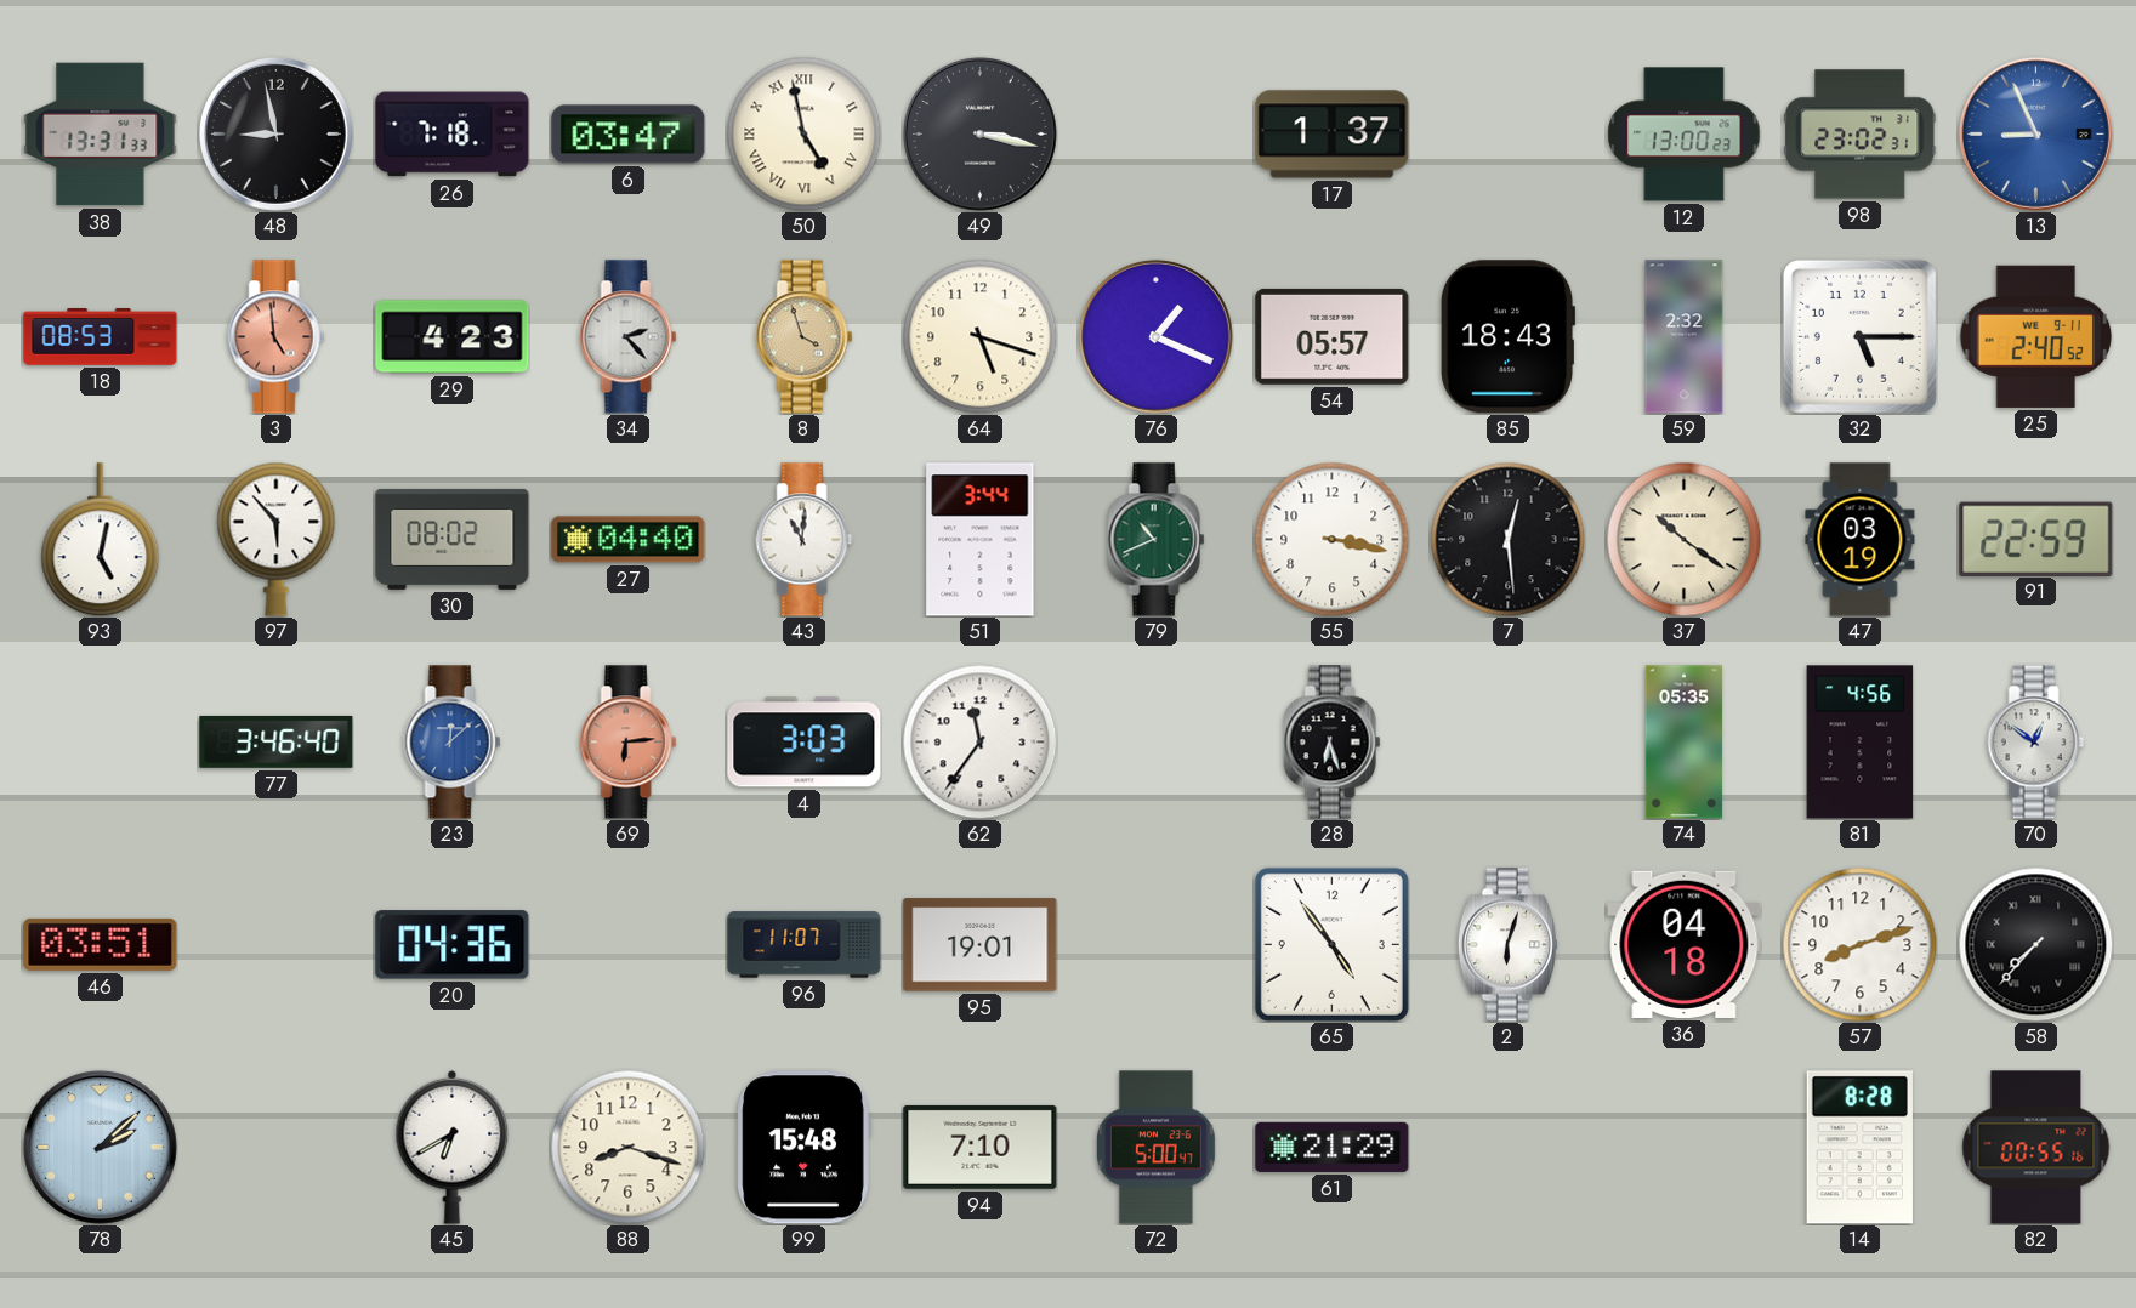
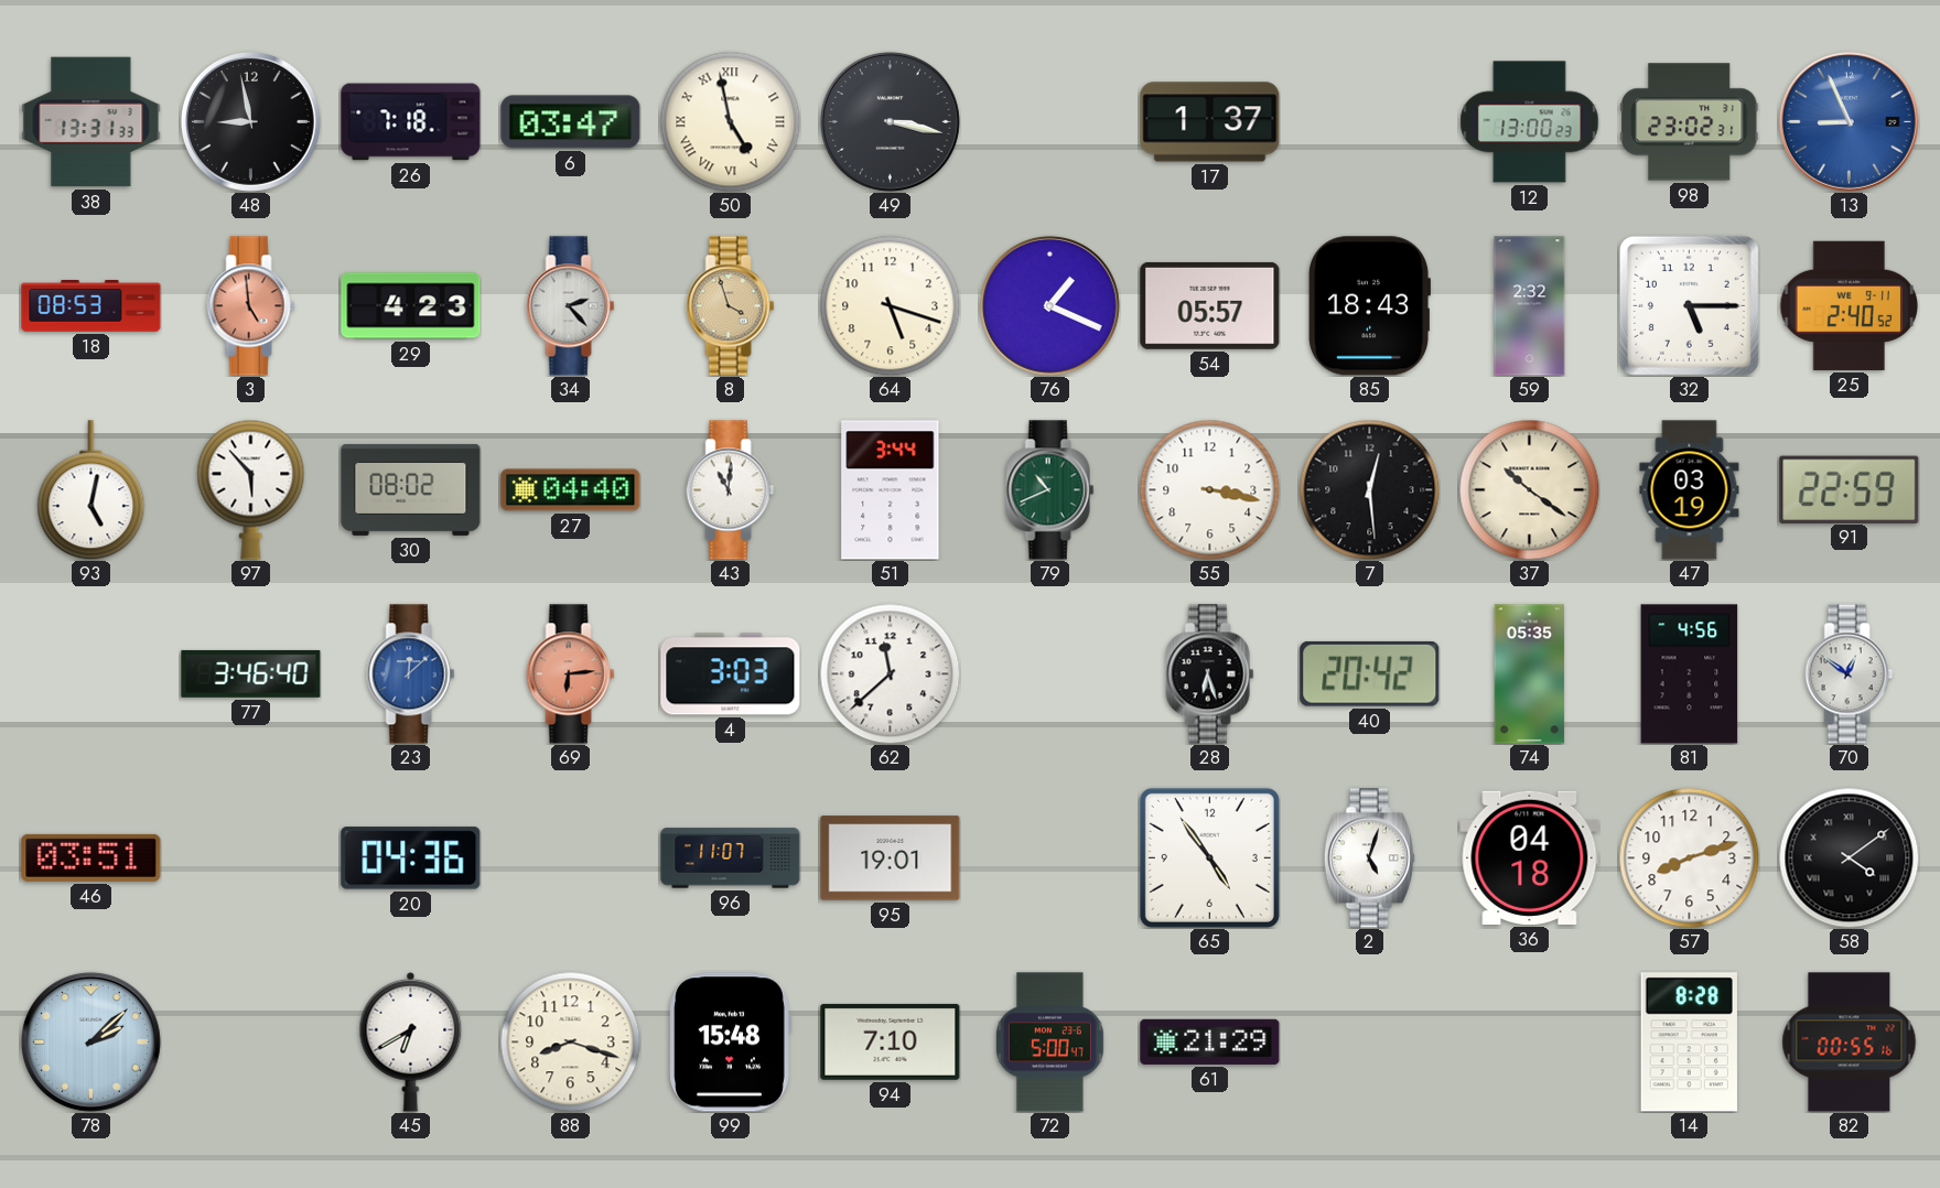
62: 11:36 -> 11:38
40: none -> 20:42
2: 6:03 -> 5:03
58: 7:37 -> 4:09
